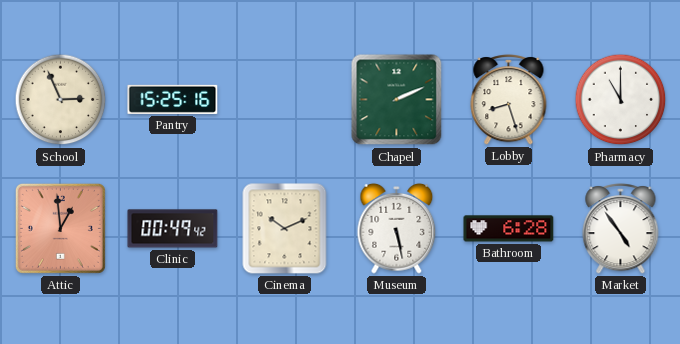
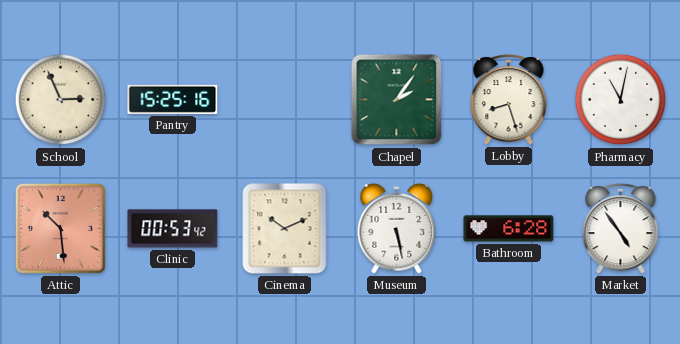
Chapel: 2:11 -> 2:06
Pharmacy: 11:00 -> 11:02
Attic: 12:59 -> 10:29
Clinic: 00:49 -> 00:53
